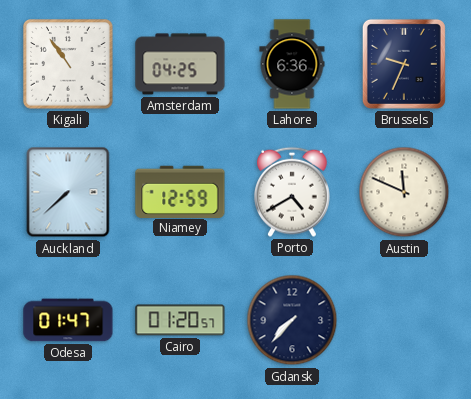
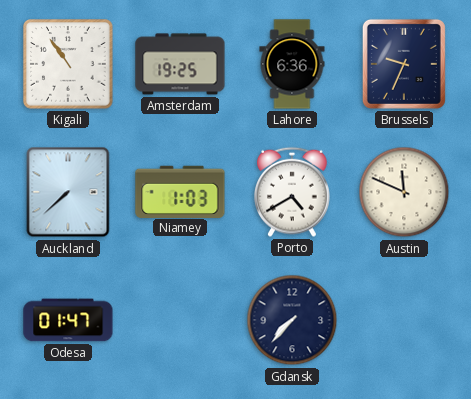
Amsterdam: 04:25 -> 19:25
Niamey: 12:59 -> 1:03
Cairo: 01:20 -> none
